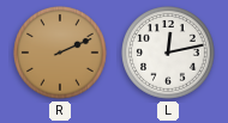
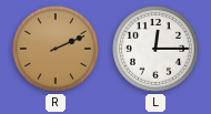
L: 12:13 -> 12:15
